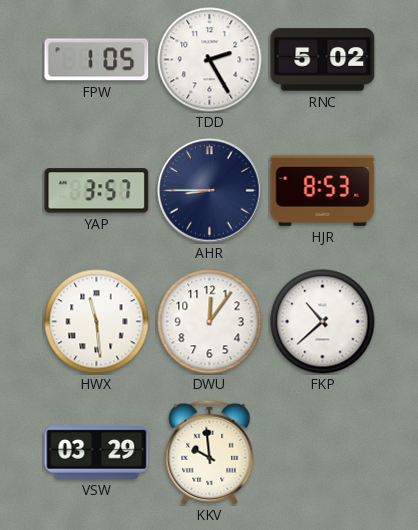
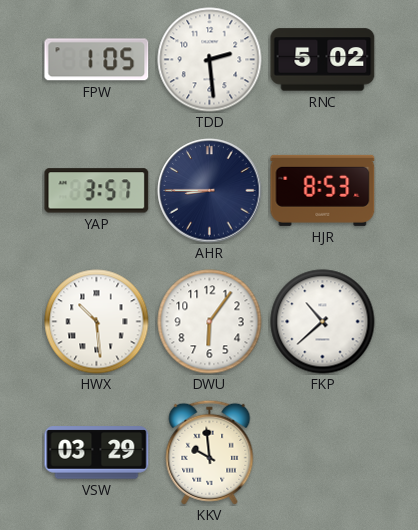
TDD: 2:25 -> 2:29
HWX: 11:29 -> 10:29
DWU: 12:06 -> 6:06
